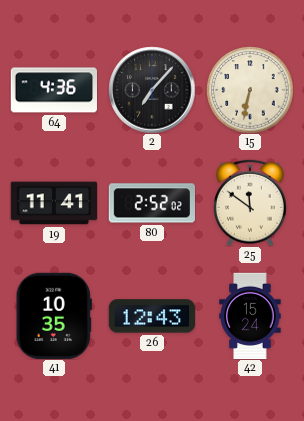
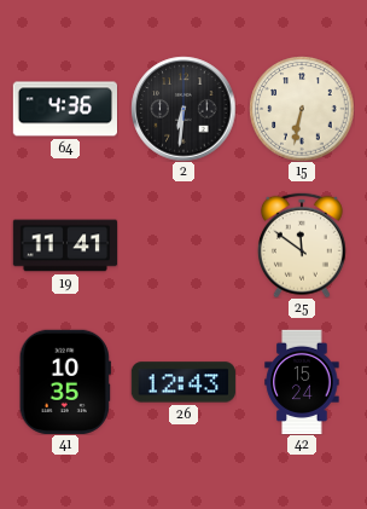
2: 7:07 -> 6:31
80: 2:52 -> none
